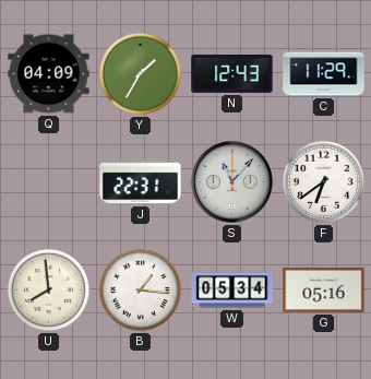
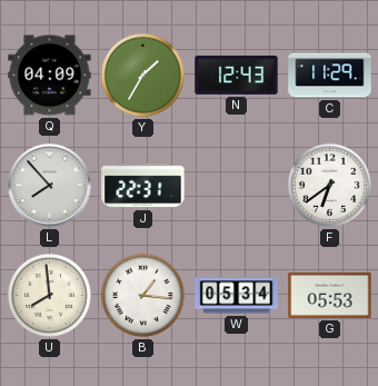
L: none -> 7:53
S: 11:07 -> none
G: 05:16 -> 05:53
